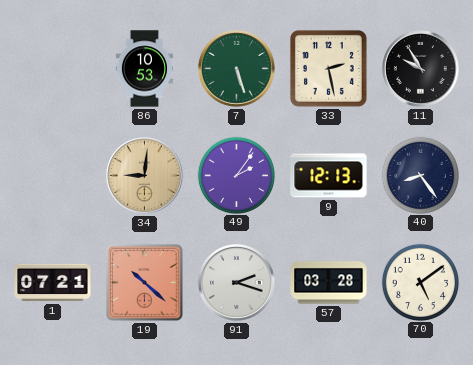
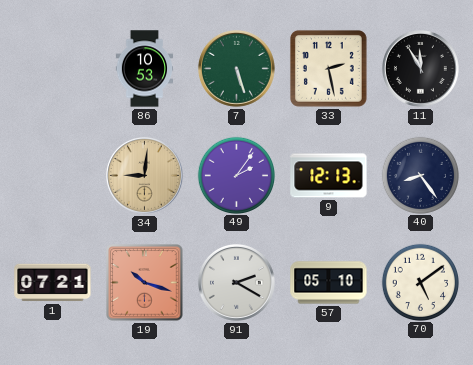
11: 9:55 -> 11:55
19: 10:22 -> 10:18
91: 2:18 -> 2:20
57: 03:28 -> 05:10
